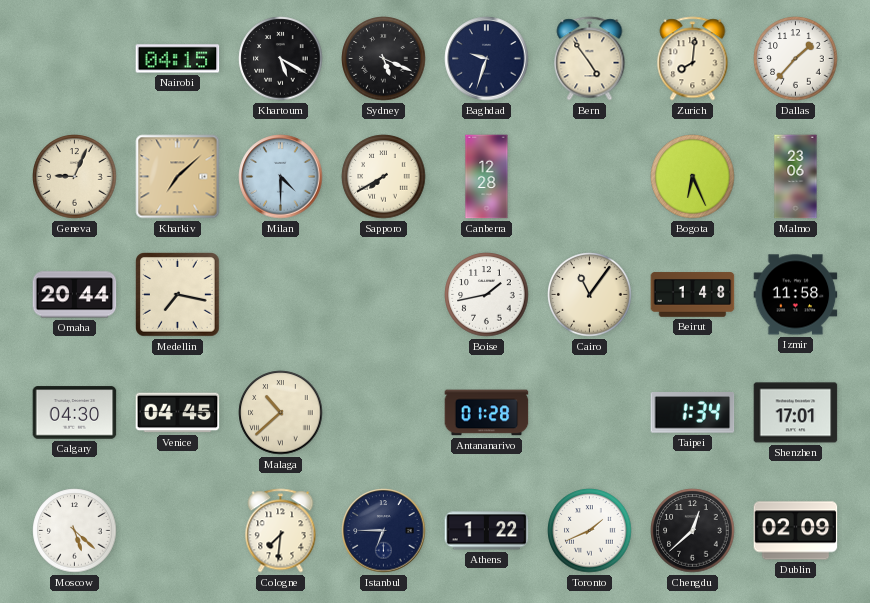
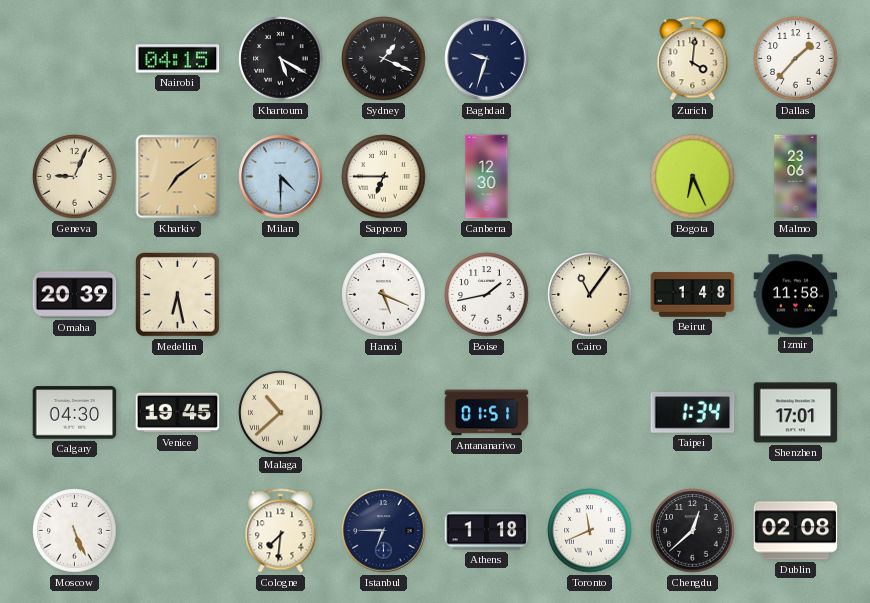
Sydney: 5:19 -> 1:19
Bern: 4:54 -> none
Zurich: 8:01 -> 4:01
Kharkiv: 7:08 -> 7:09
Sapporo: 7:40 -> 6:45
Canberra: 12:28 -> 12:30
Omaha: 20:44 -> 20:39
Medellin: 7:17 -> 6:28
Hanoi: none -> 5:19
Venice: 04:45 -> 19:45
Antananarivo: 01:28 -> 01:51
Moscow: 5:22 -> 5:26
Athens: 1:22 -> 1:18
Toronto: 1:41 -> 11:41
Dublin: 02:09 -> 02:08
